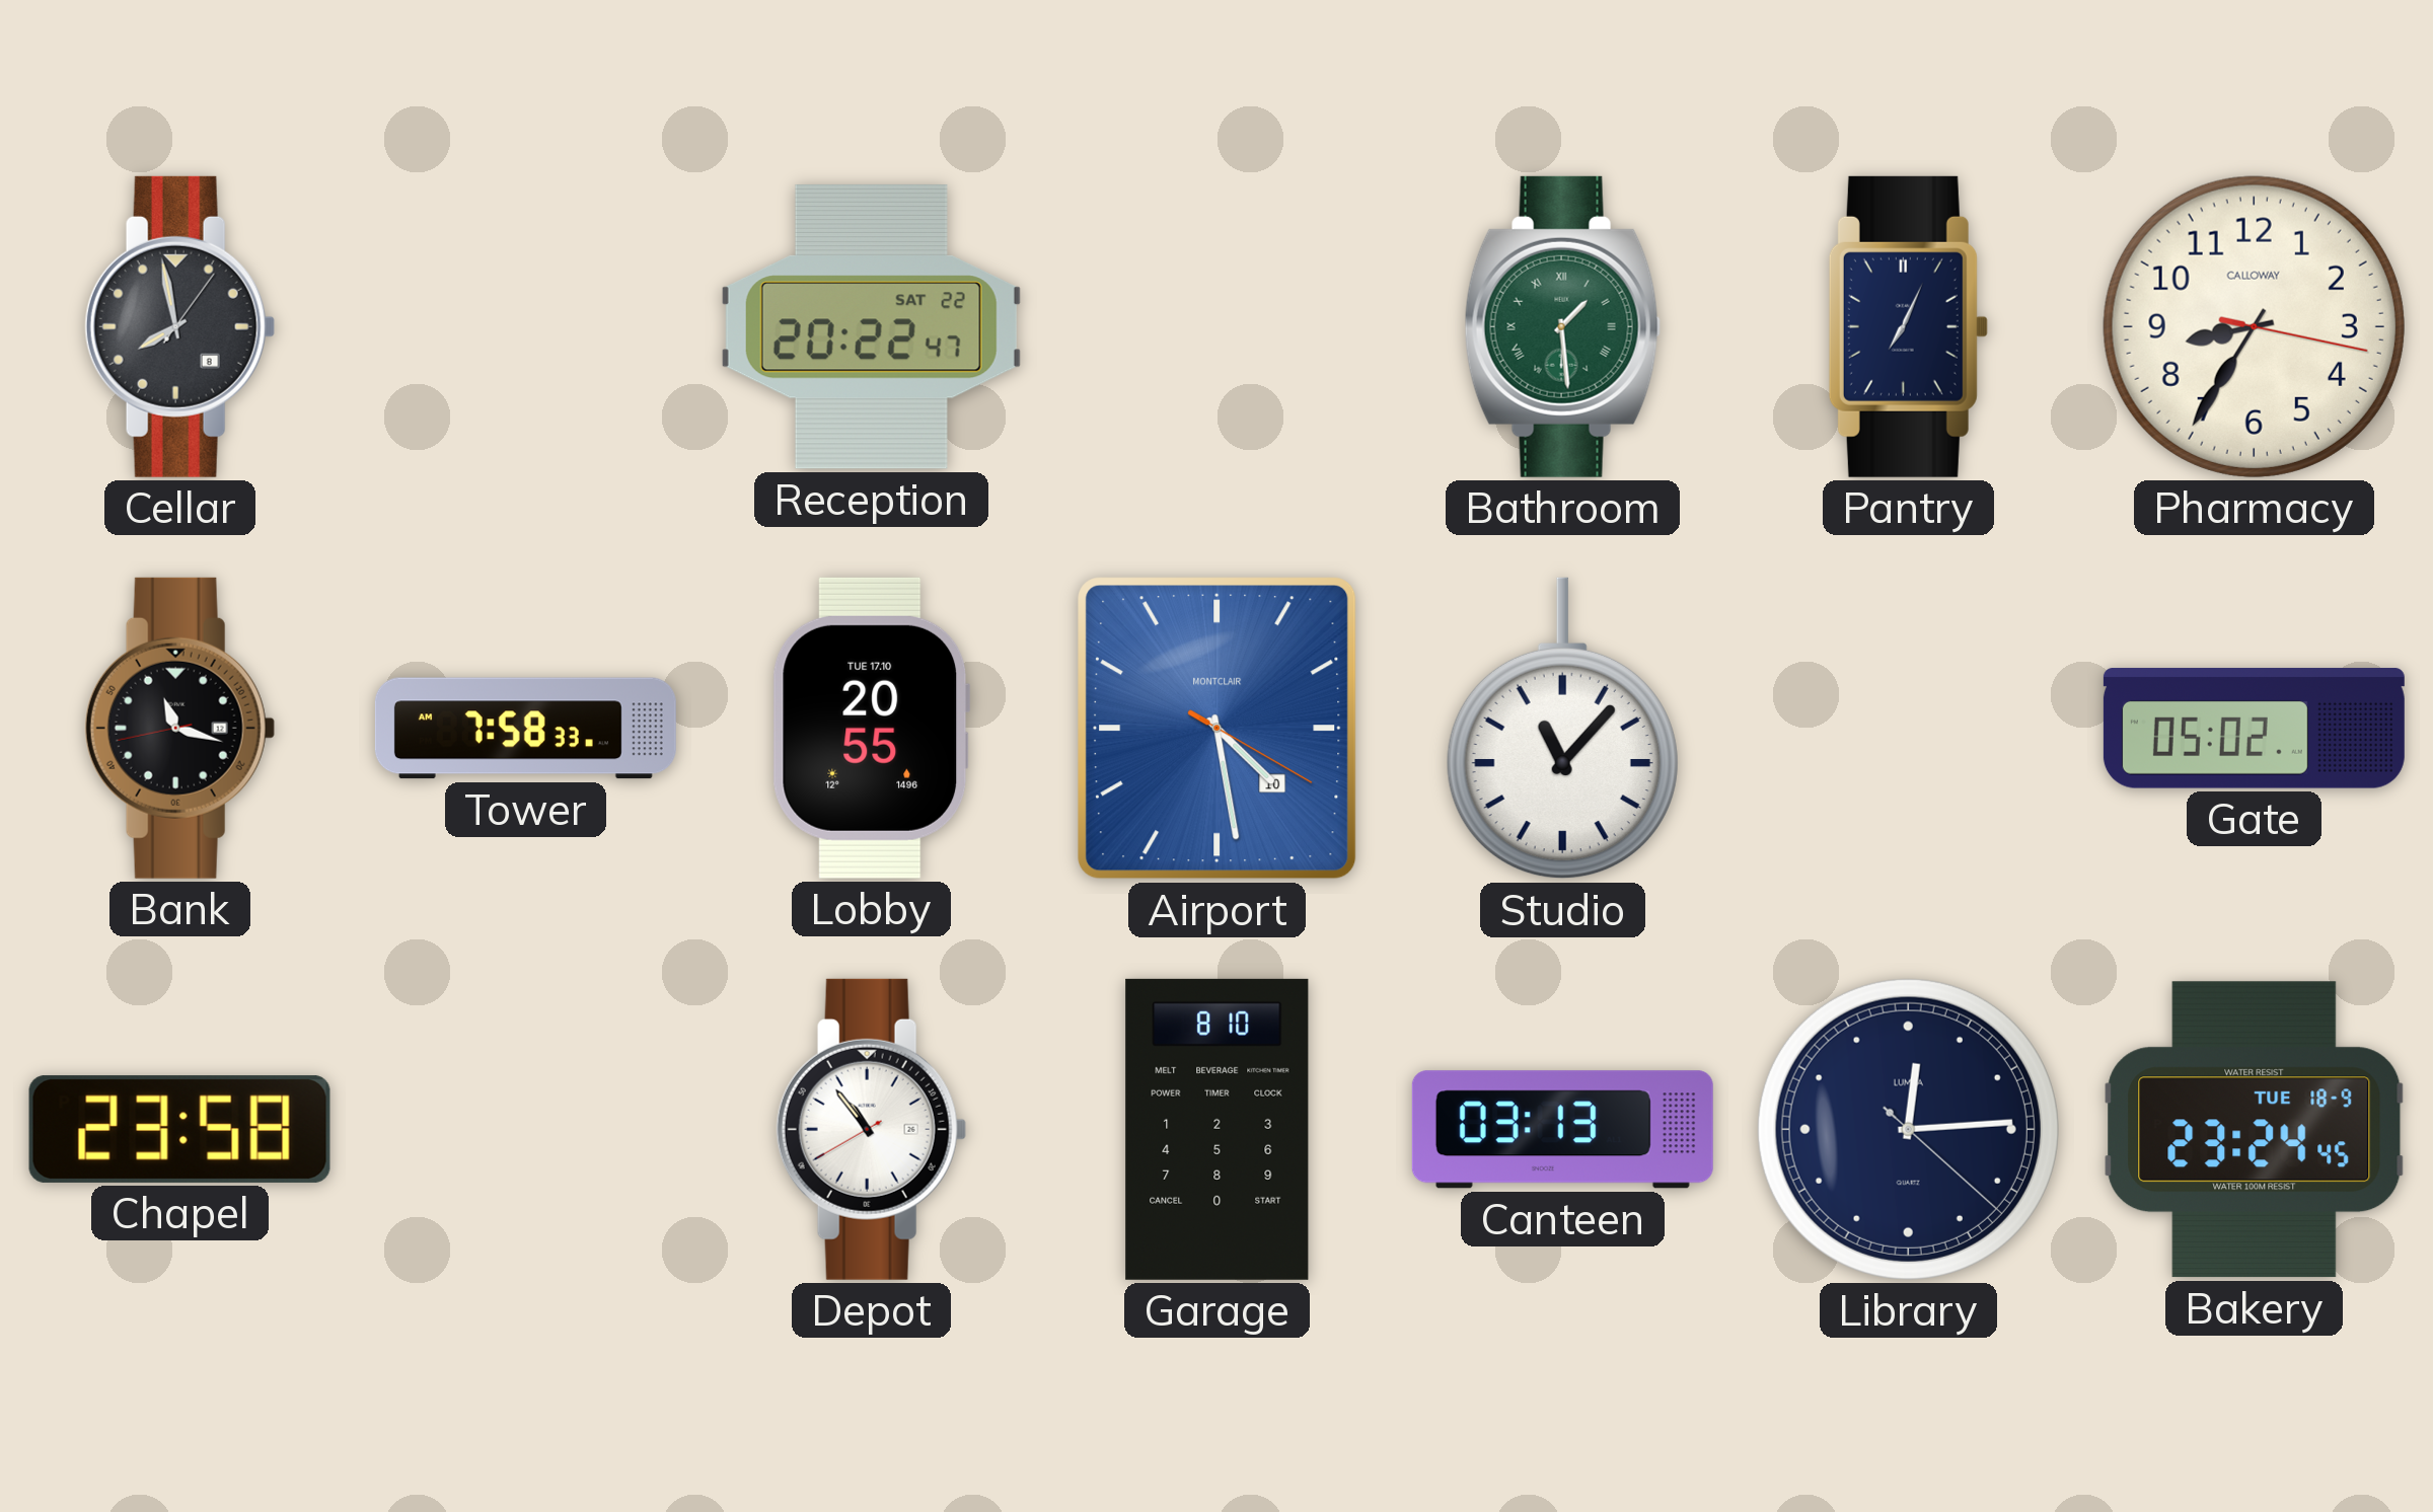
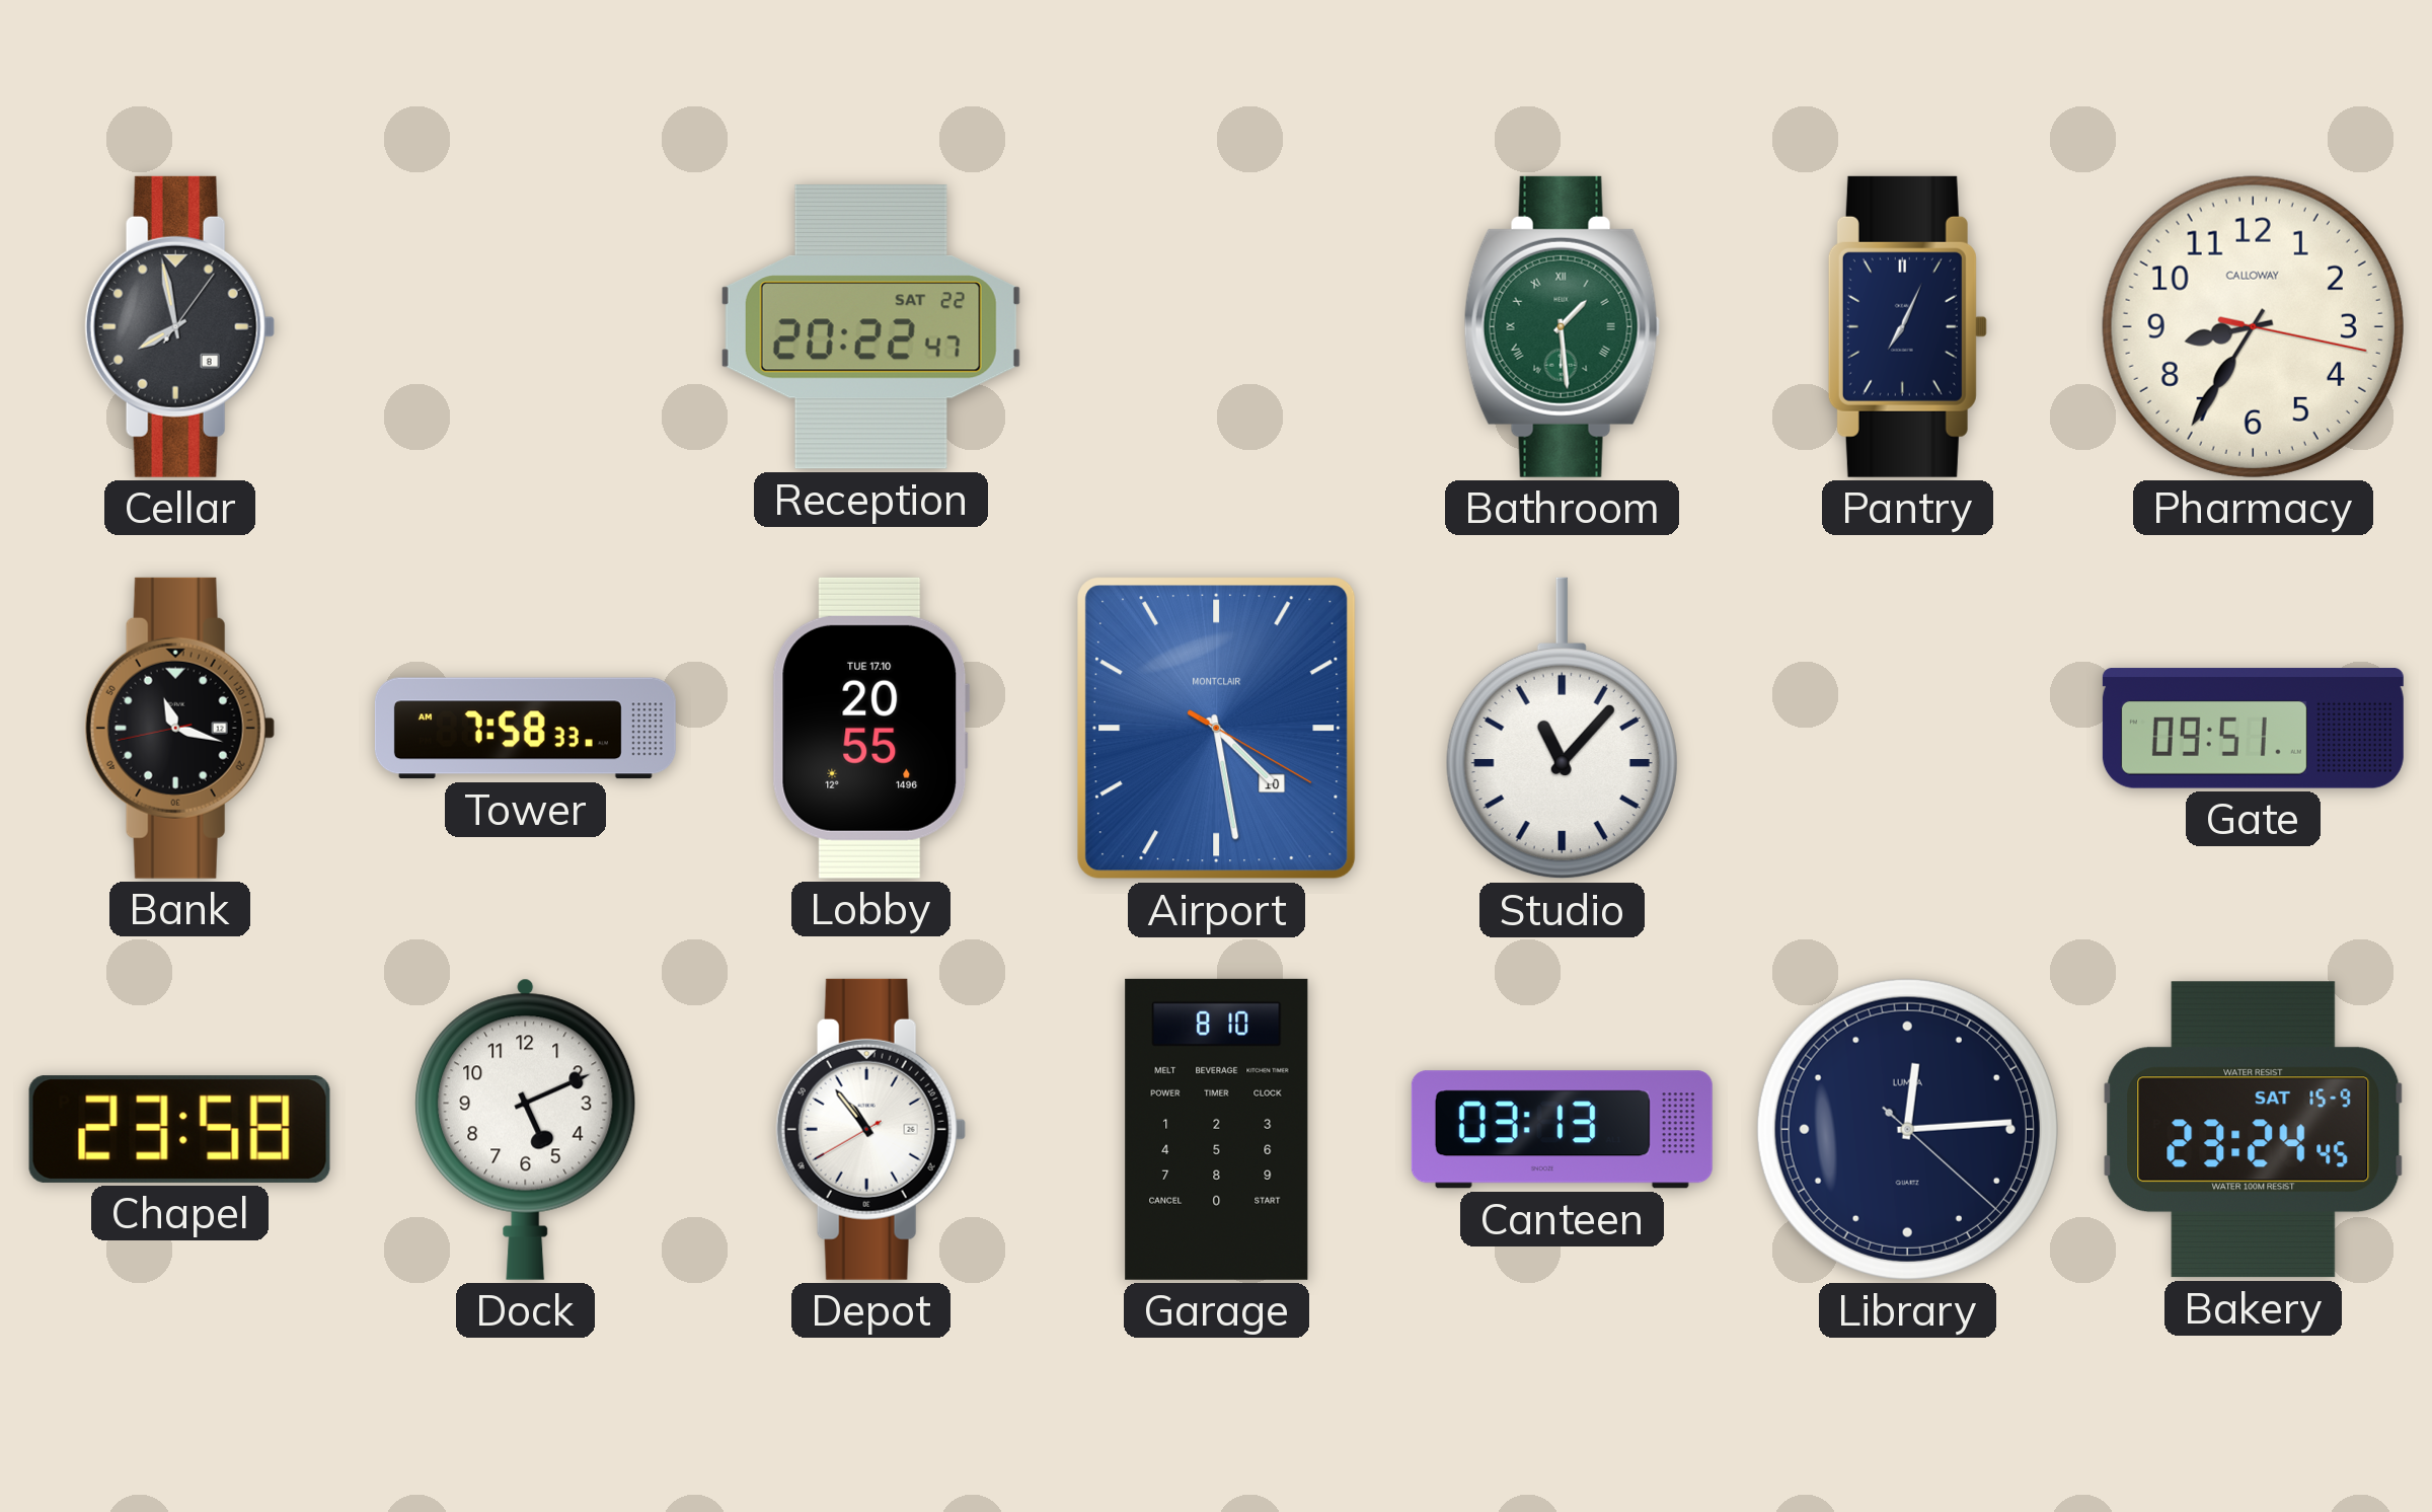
Gate: 05:02 -> 09:51
Dock: none -> 5:11
Bakery date: TUE 18-9 -> SAT 15-9
